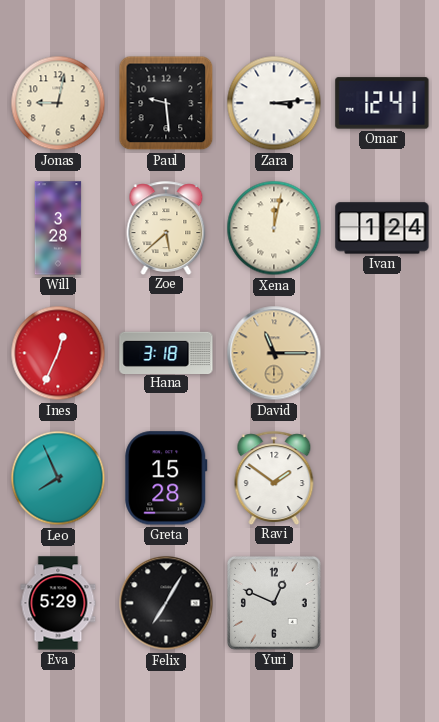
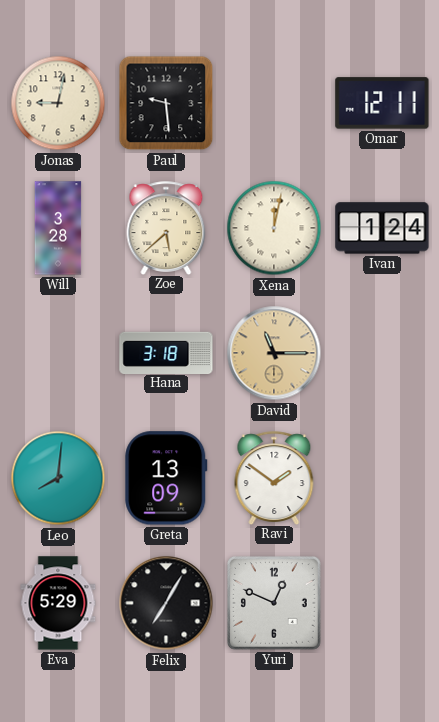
Zara: 3:14 -> none
Omar: 12:41 -> 12:11
Ines: 12:34 -> none
Leo: 7:56 -> 8:01
Greta: 15:28 -> 13:09
